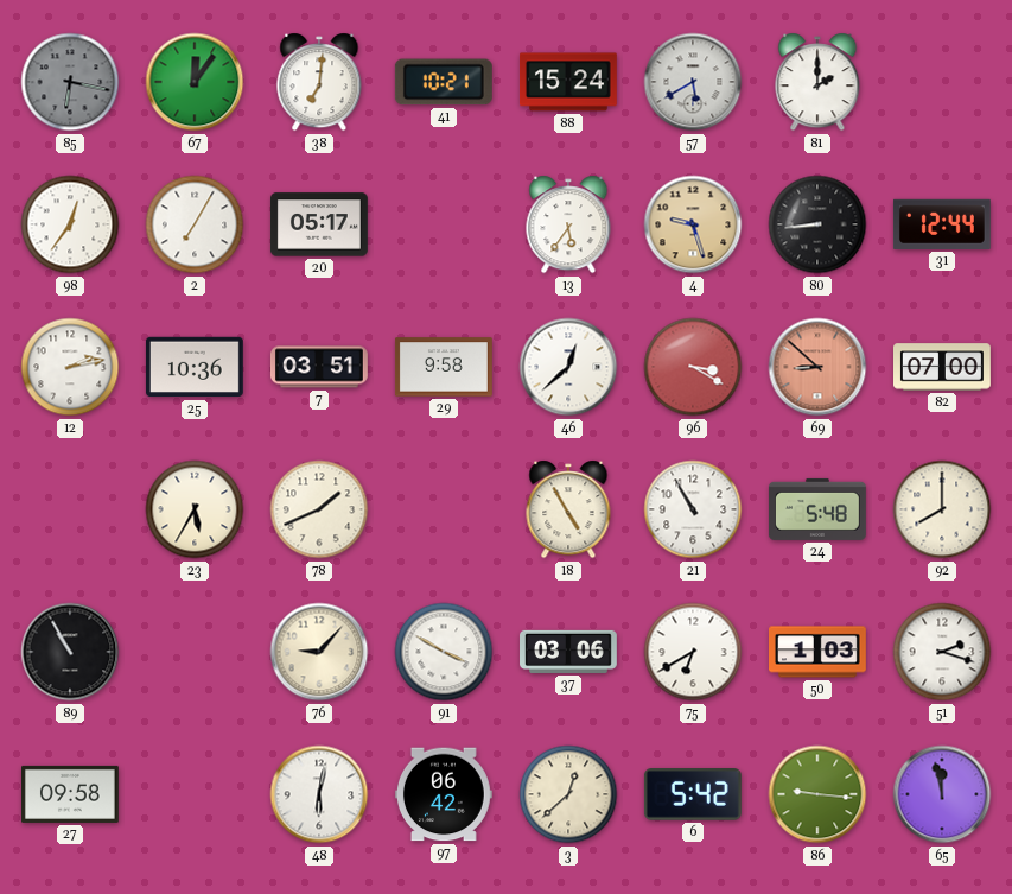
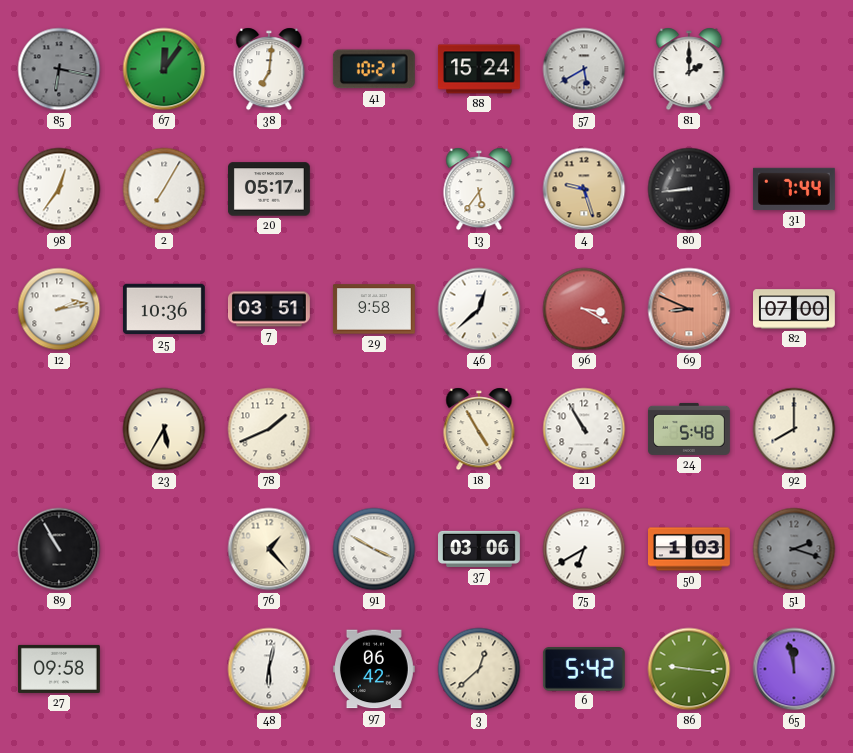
31: 12:44 -> 7:44
69: 8:52 -> 8:49
76: 9:07 -> 1:23
51 dial: white -> grey
